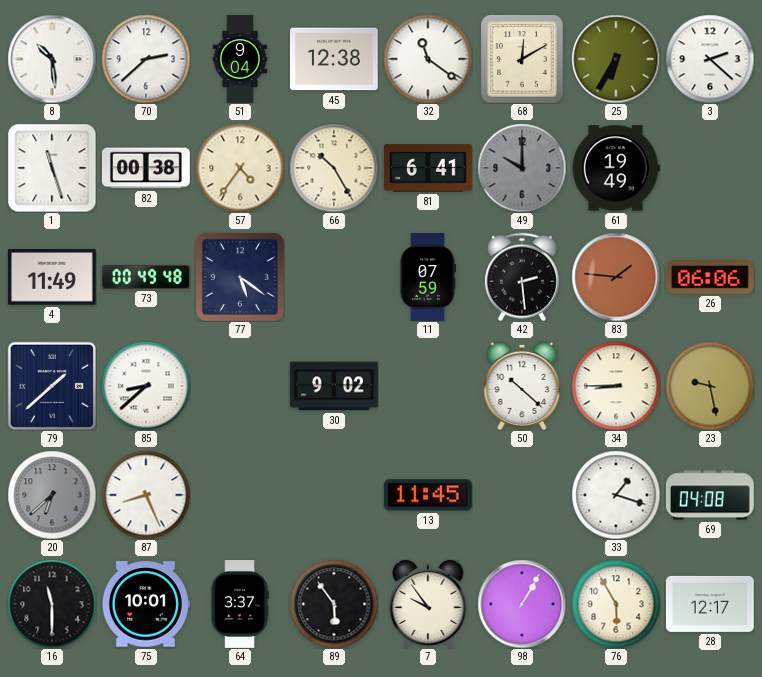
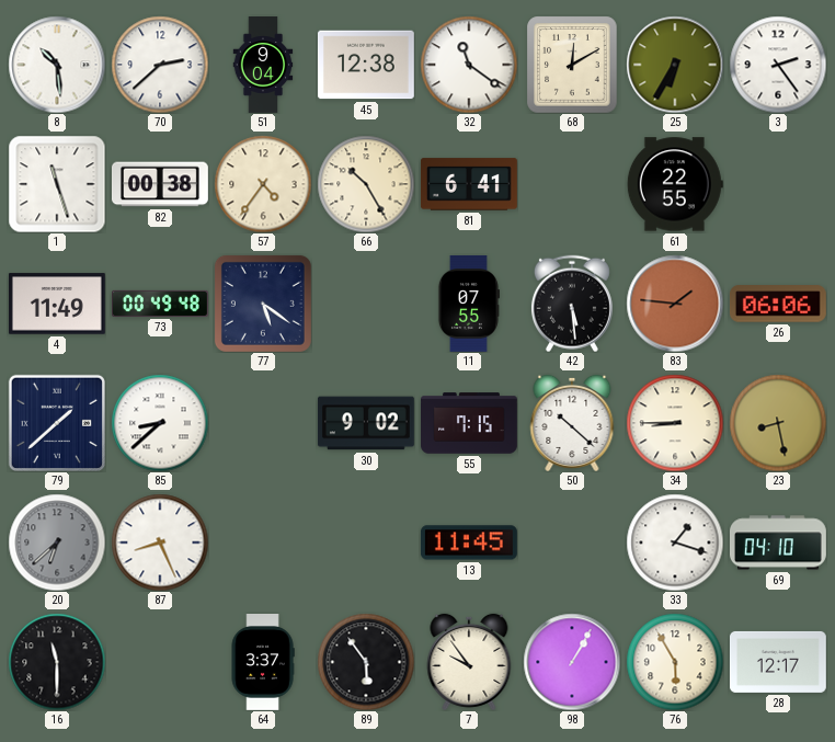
3: 2:22 -> 2:24
49: 10:00 -> none
61: 19:49 -> 22:55
11: 07:59 -> 07:55
42: 2:29 -> 5:29
55: none -> 7:15
23: 9:28 -> 8:28
69: 04:08 -> 04:10
75: 10:01 -> none
